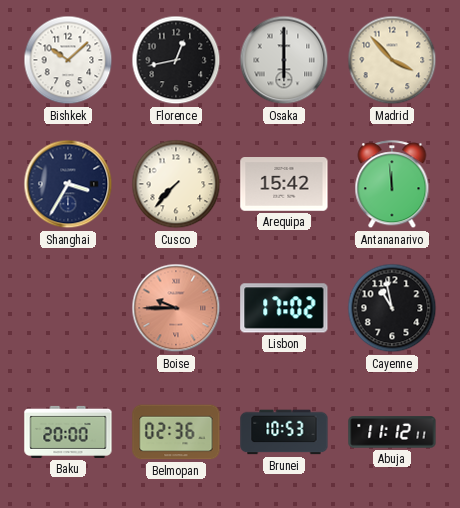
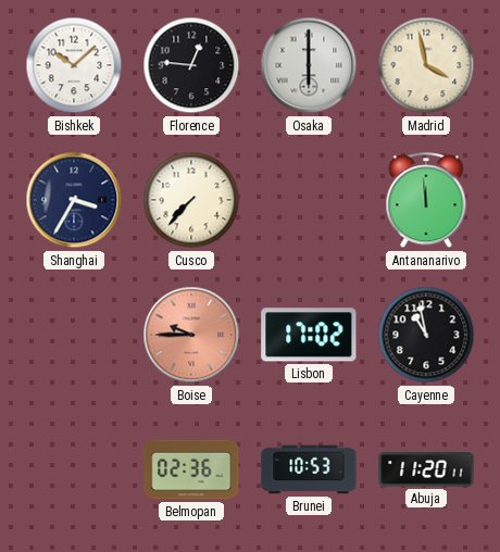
Florence: 12:43 -> 12:46
Madrid: 3:53 -> 3:58
Arequipa: 15:42 -> none
Baku: 20:00 -> none
Abuja: 11:12 -> 11:20
